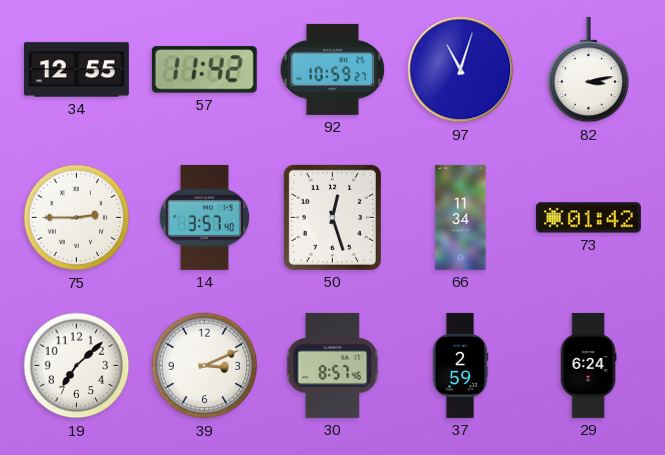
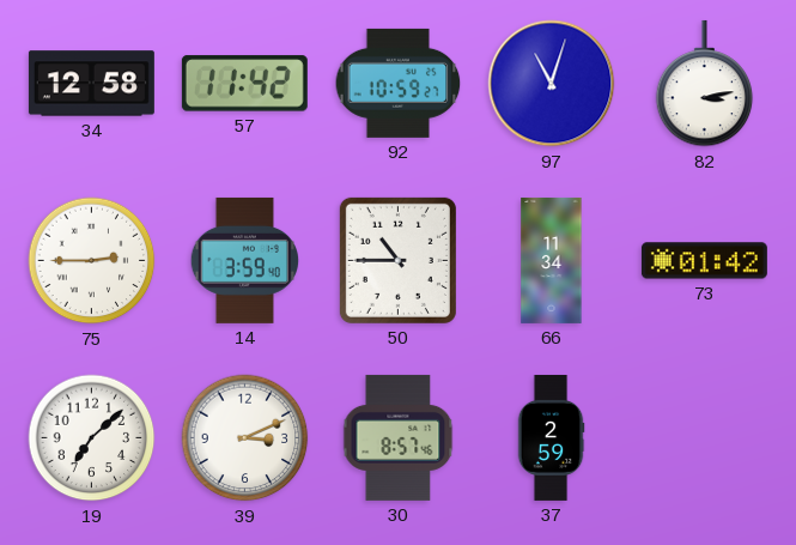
34: 12:55 -> 12:58
14: 3:57 -> 3:59
50: 12:27 -> 10:45
29: 6:24 -> none
